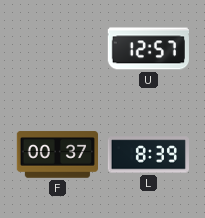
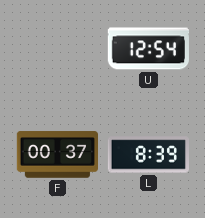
U: 12:57 -> 12:54
